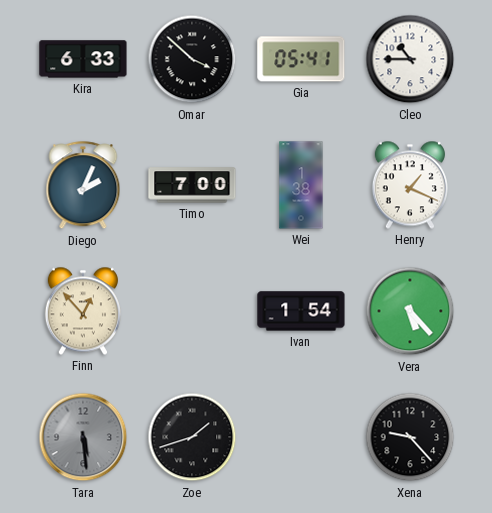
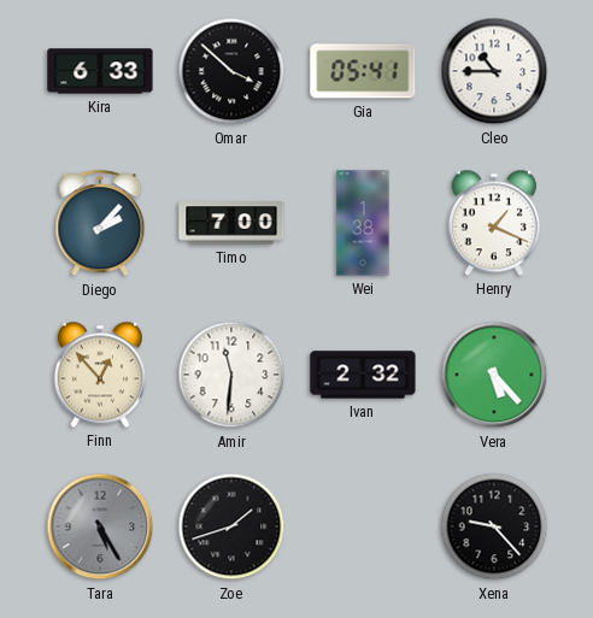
Diego: 2:04 -> 2:07
Amir: none -> 11:31
Ivan: 1:54 -> 2:32
Tara: 5:29 -> 5:25
